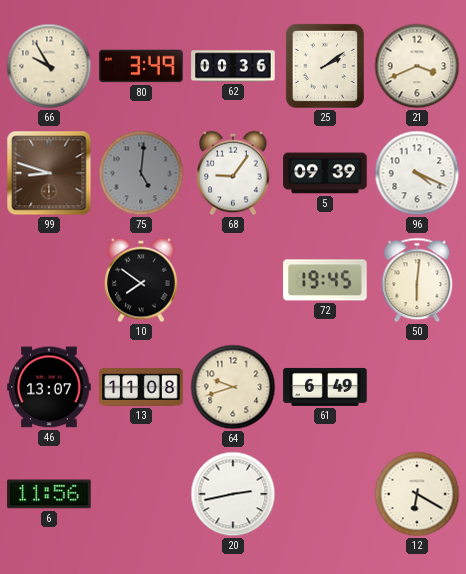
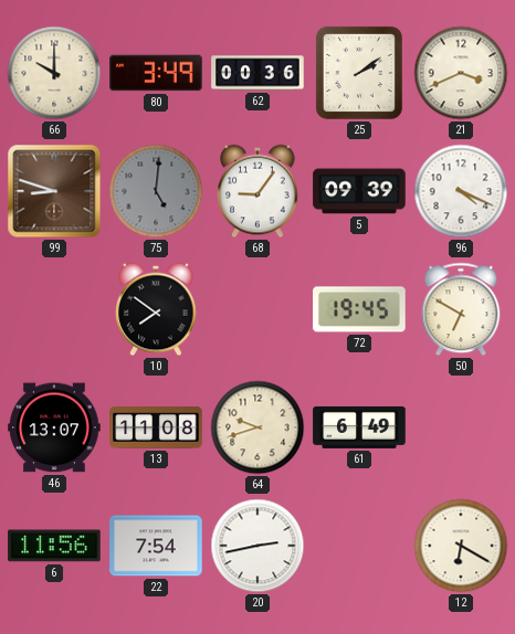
66: 9:55 -> 10:00
50: 6:01 -> 6:50
22: none -> 7:54
